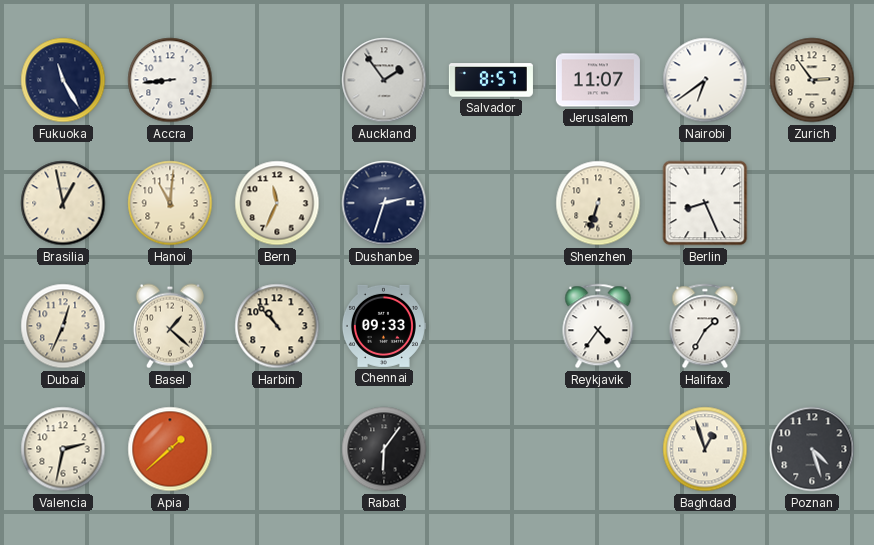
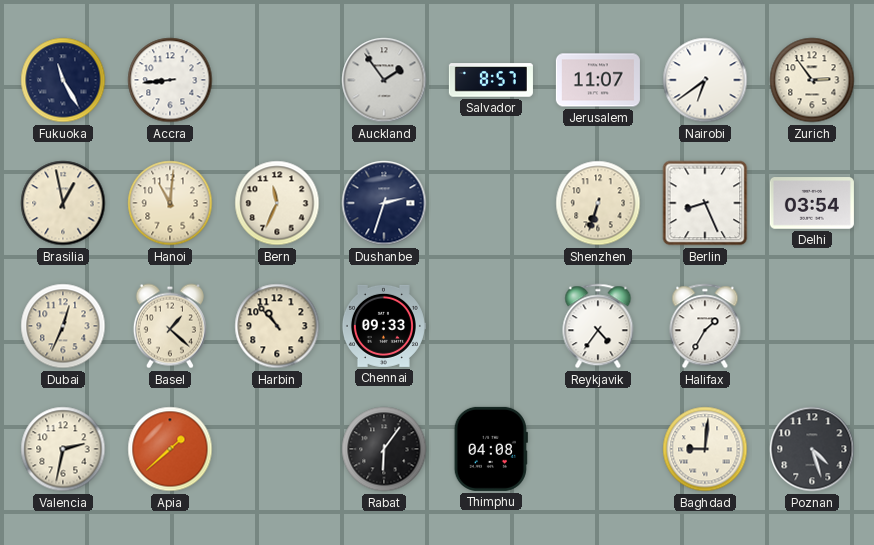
Delhi: none -> 03:54
Thimphu: none -> 04:08
Baghdad: 12:57 -> 9:01
